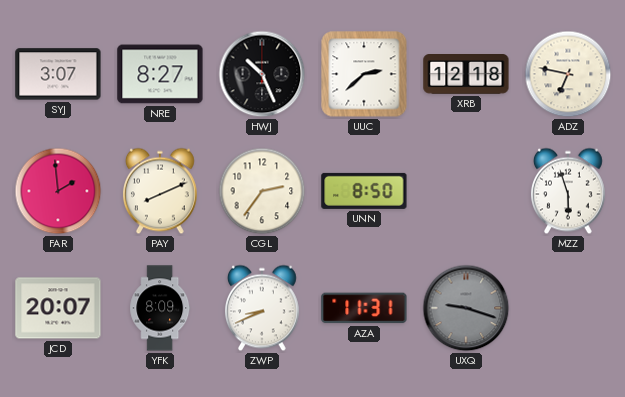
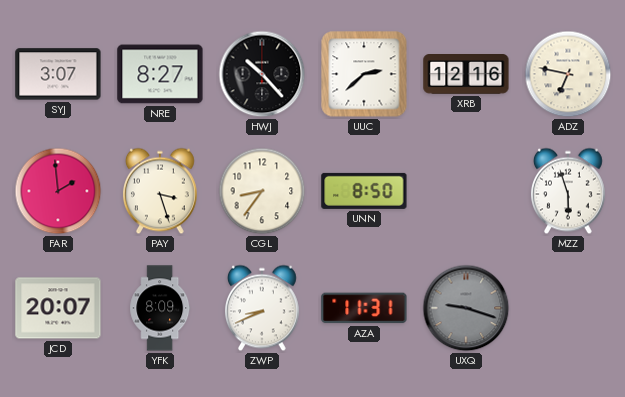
HWJ: 10:26 -> 10:23
XRB: 12:18 -> 12:16
PAY: 8:11 -> 3:27
CGL: 2:36 -> 8:36
